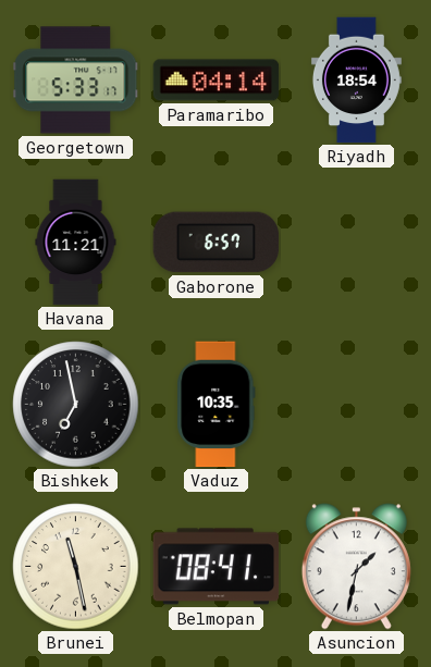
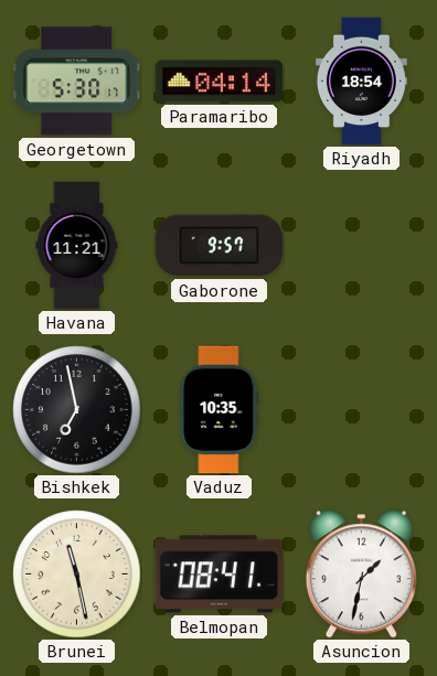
Georgetown: 5:33 -> 5:30
Gaborone: 6:57 -> 9:57
